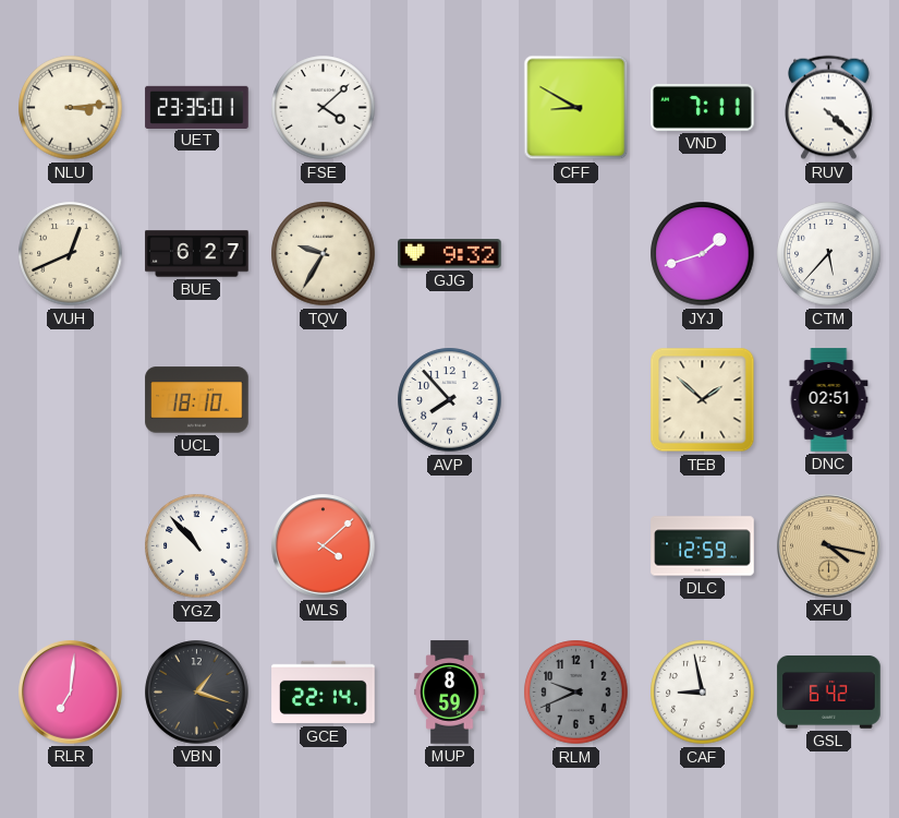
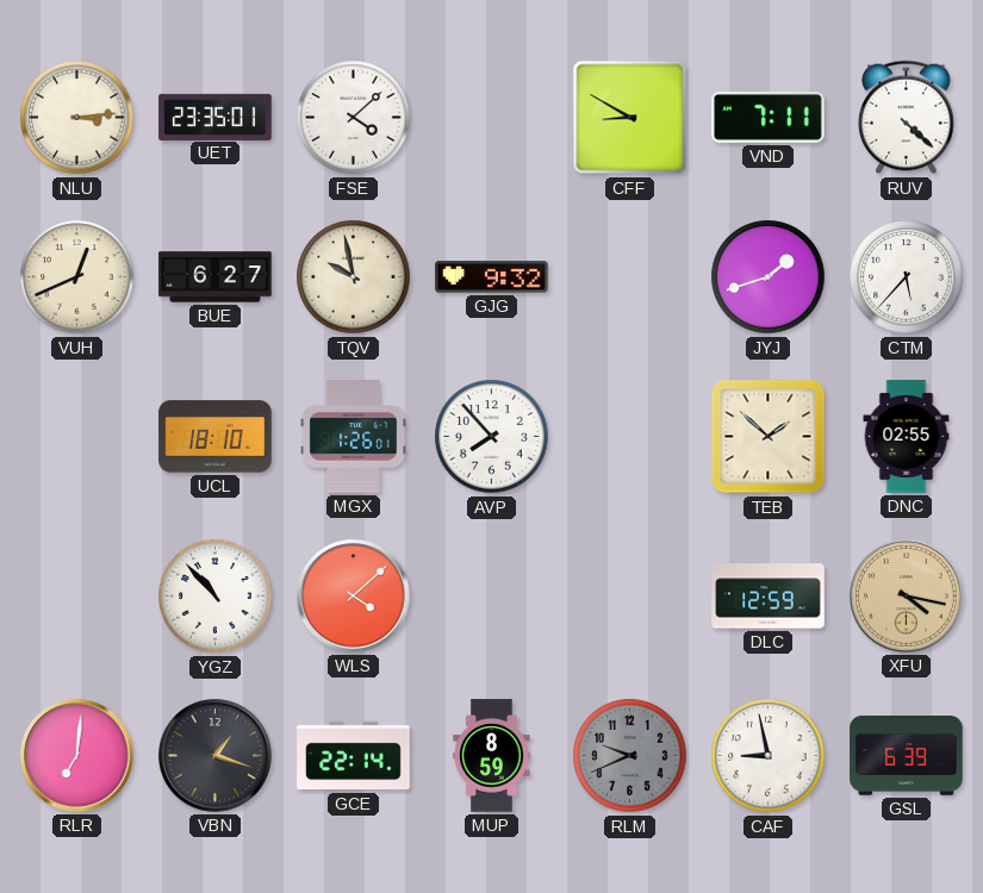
TQV: 9:35 -> 9:58
MGX: none -> 1:26
DNC: 02:51 -> 02:55
GSL: 6:42 -> 6:39
